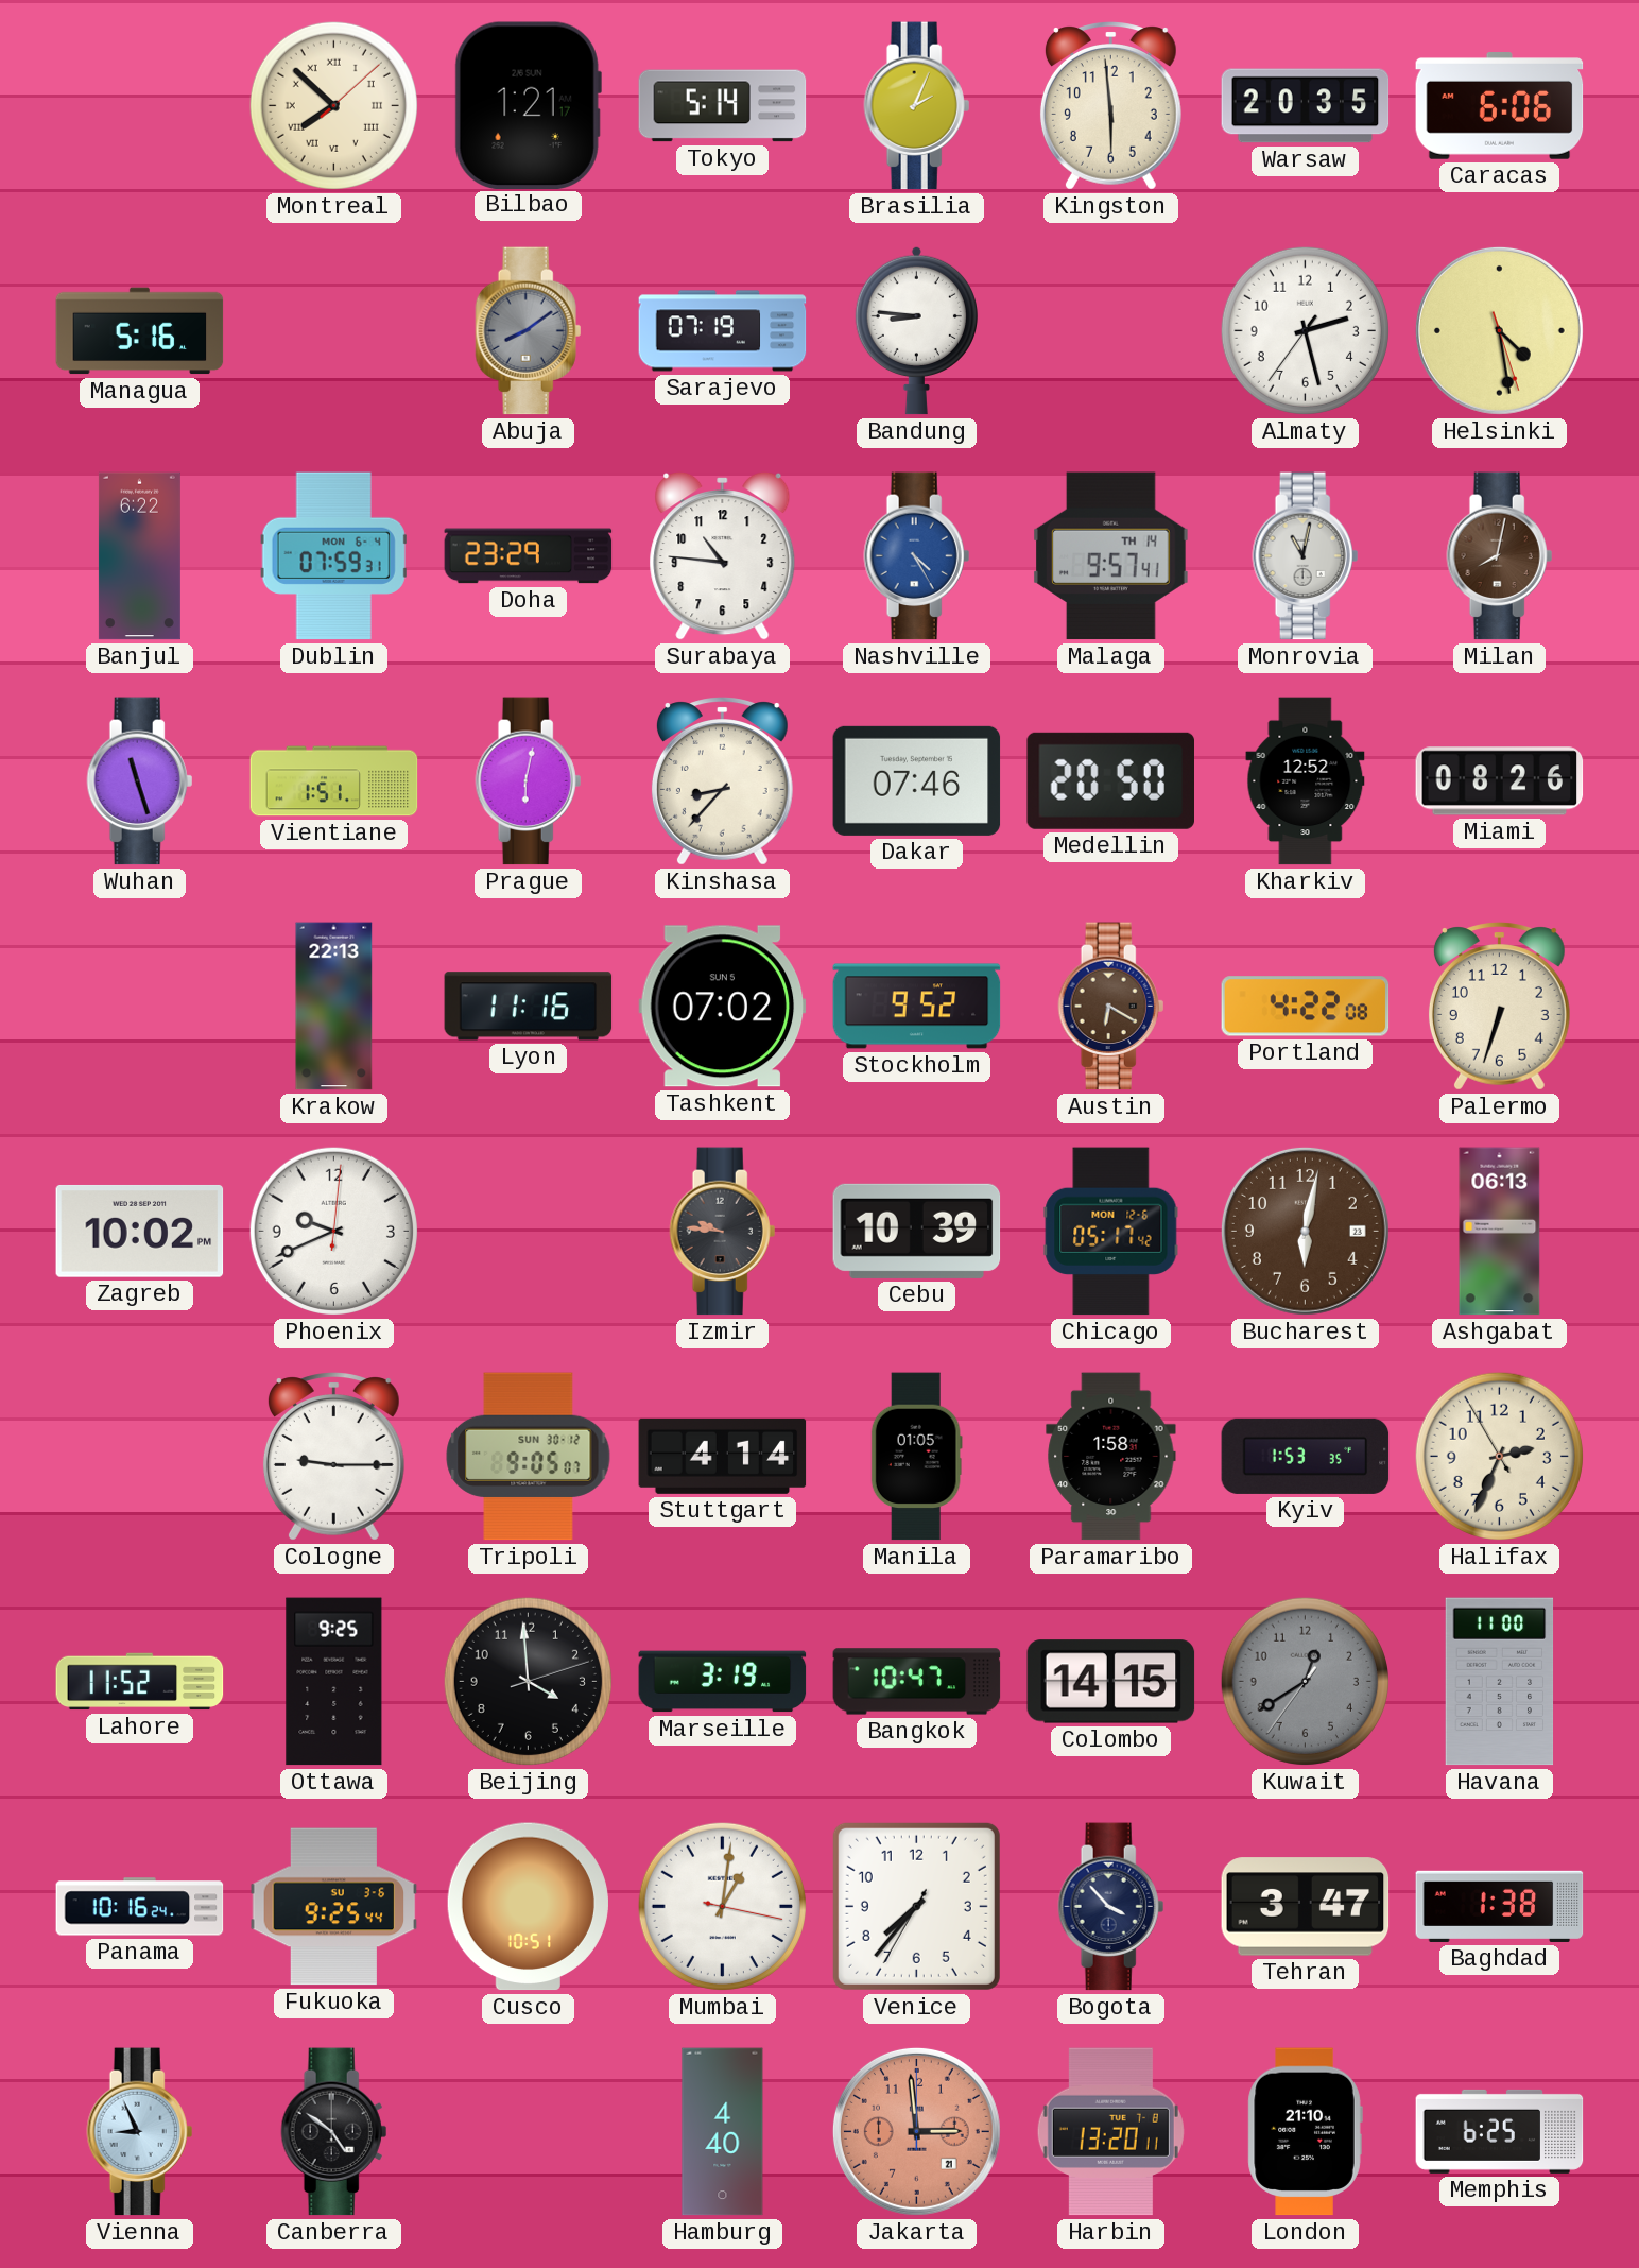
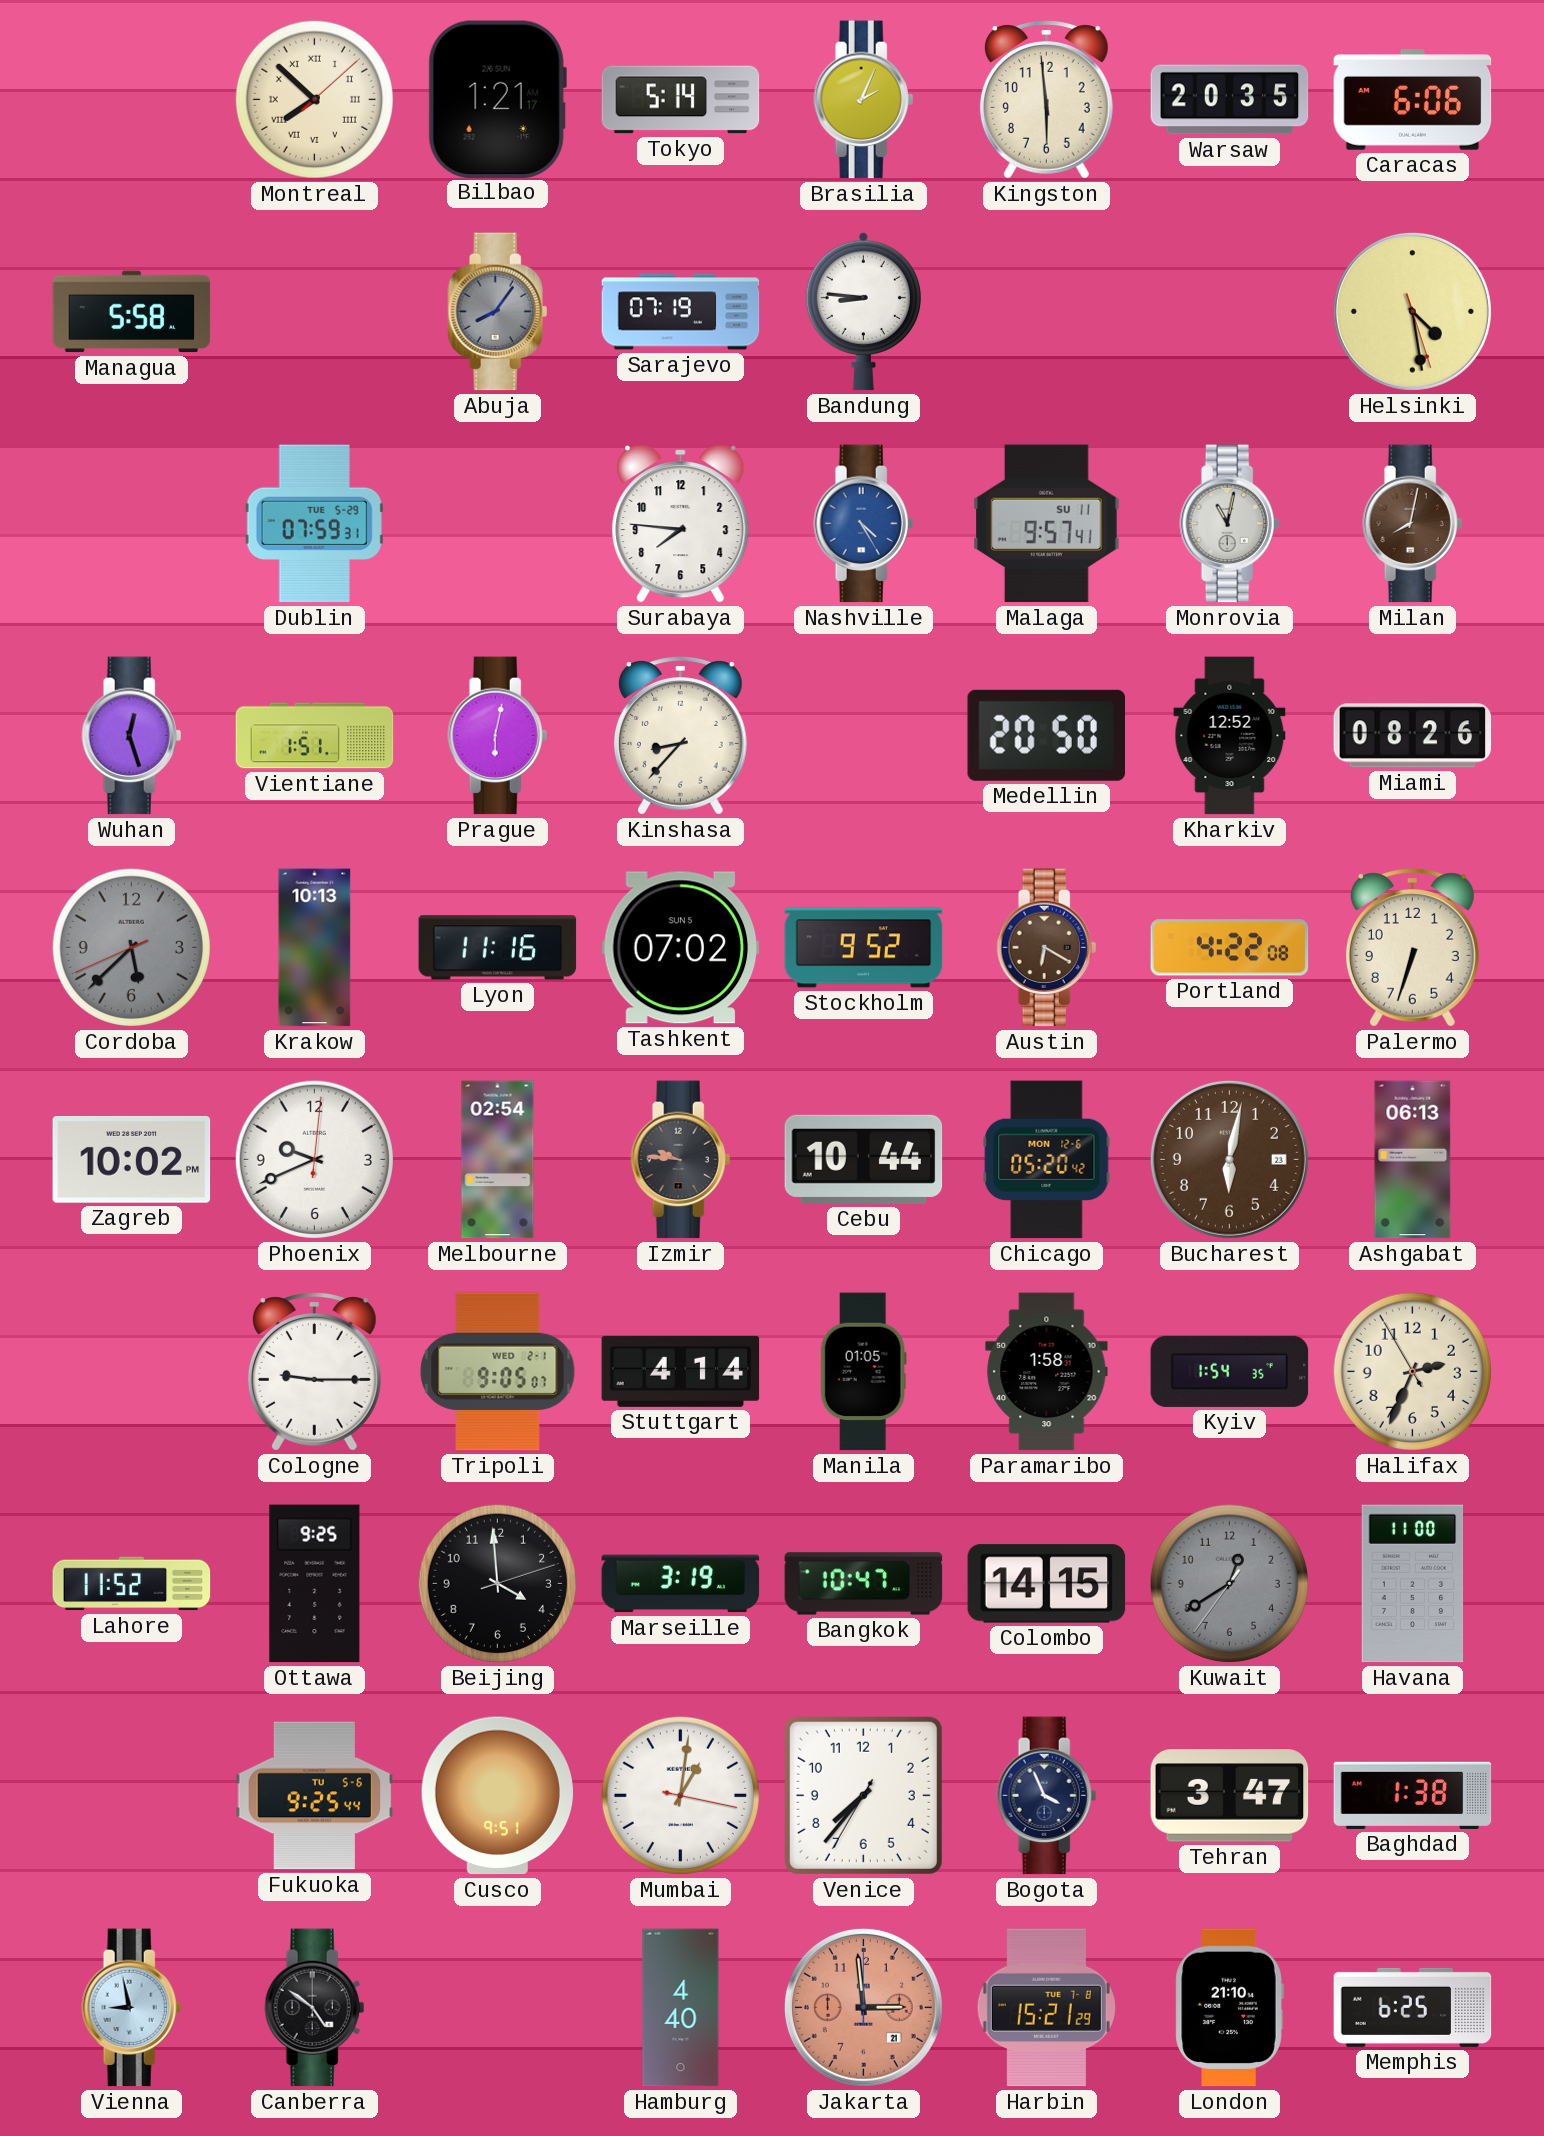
Managua: 5:16 -> 5:58
Abuja: 8:09 -> 8:06
Almaty: 2:27 -> none
Banjul: 6:22 -> none
Dublin date: MON 6-4 -> TUE 5-29
Doha: 23:29 -> none
Surabaya: 10:46 -> 7:46
Malaga date: TH 14 -> SU 11
Wuhan: 11:27 -> 12:27
Dakar: 07:46 -> none
Cordoba: none -> 5:37
Krakow: 22:13 -> 10:13
Melbourne: none -> 02:54
Cebu: 10:39 -> 10:44
Chicago: 05:17 -> 05:20
Tripoli date: SUN 30-12 -> WED 2-1
Kyiv: 1:53 -> 1:54
Panama: 10:16 -> none
Fukuoka date: SU 3-6 -> TU 5-6
Cusco: 10:51 -> 9:51
Bogota: 3:53 -> 3:56
Vienna: 8:56 -> 8:58
Harbin: 13:20 -> 15:21
